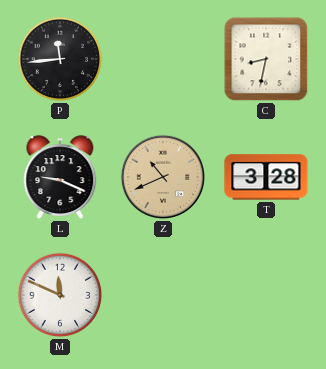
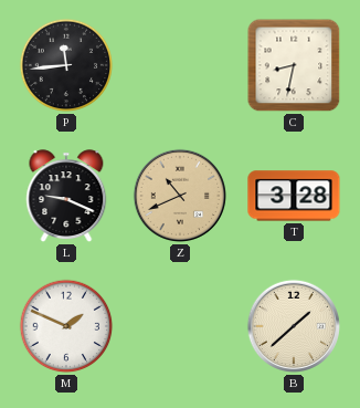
M: 11:49 -> 1:49
B: none -> 1:38
